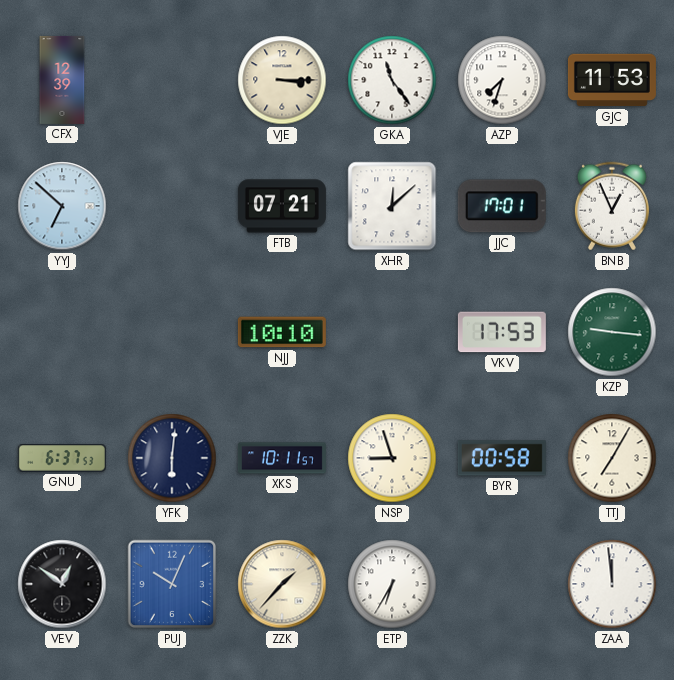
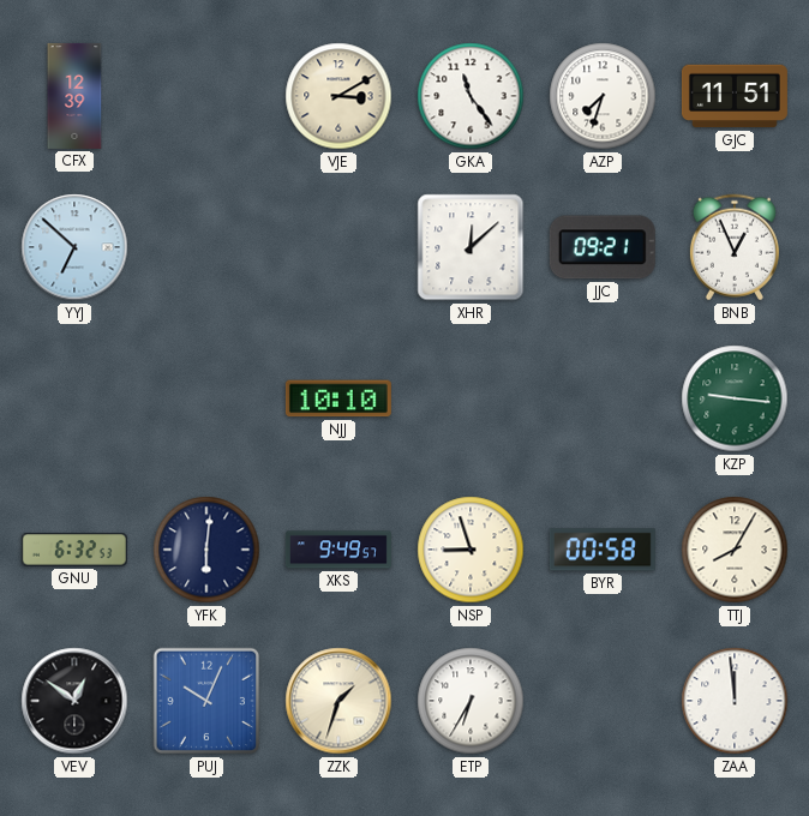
VJE: 3:15 -> 3:10
GJC: 11:53 -> 11:51
FTB: 07:21 -> none
JJC: 17:01 -> 09:21
VKV: 17:53 -> none
GNU: 6:37 -> 6:32
XKS: 10:11 -> 9:49
TTJ: 7:05 -> 8:05
ZZK: 1:37 -> 1:33
